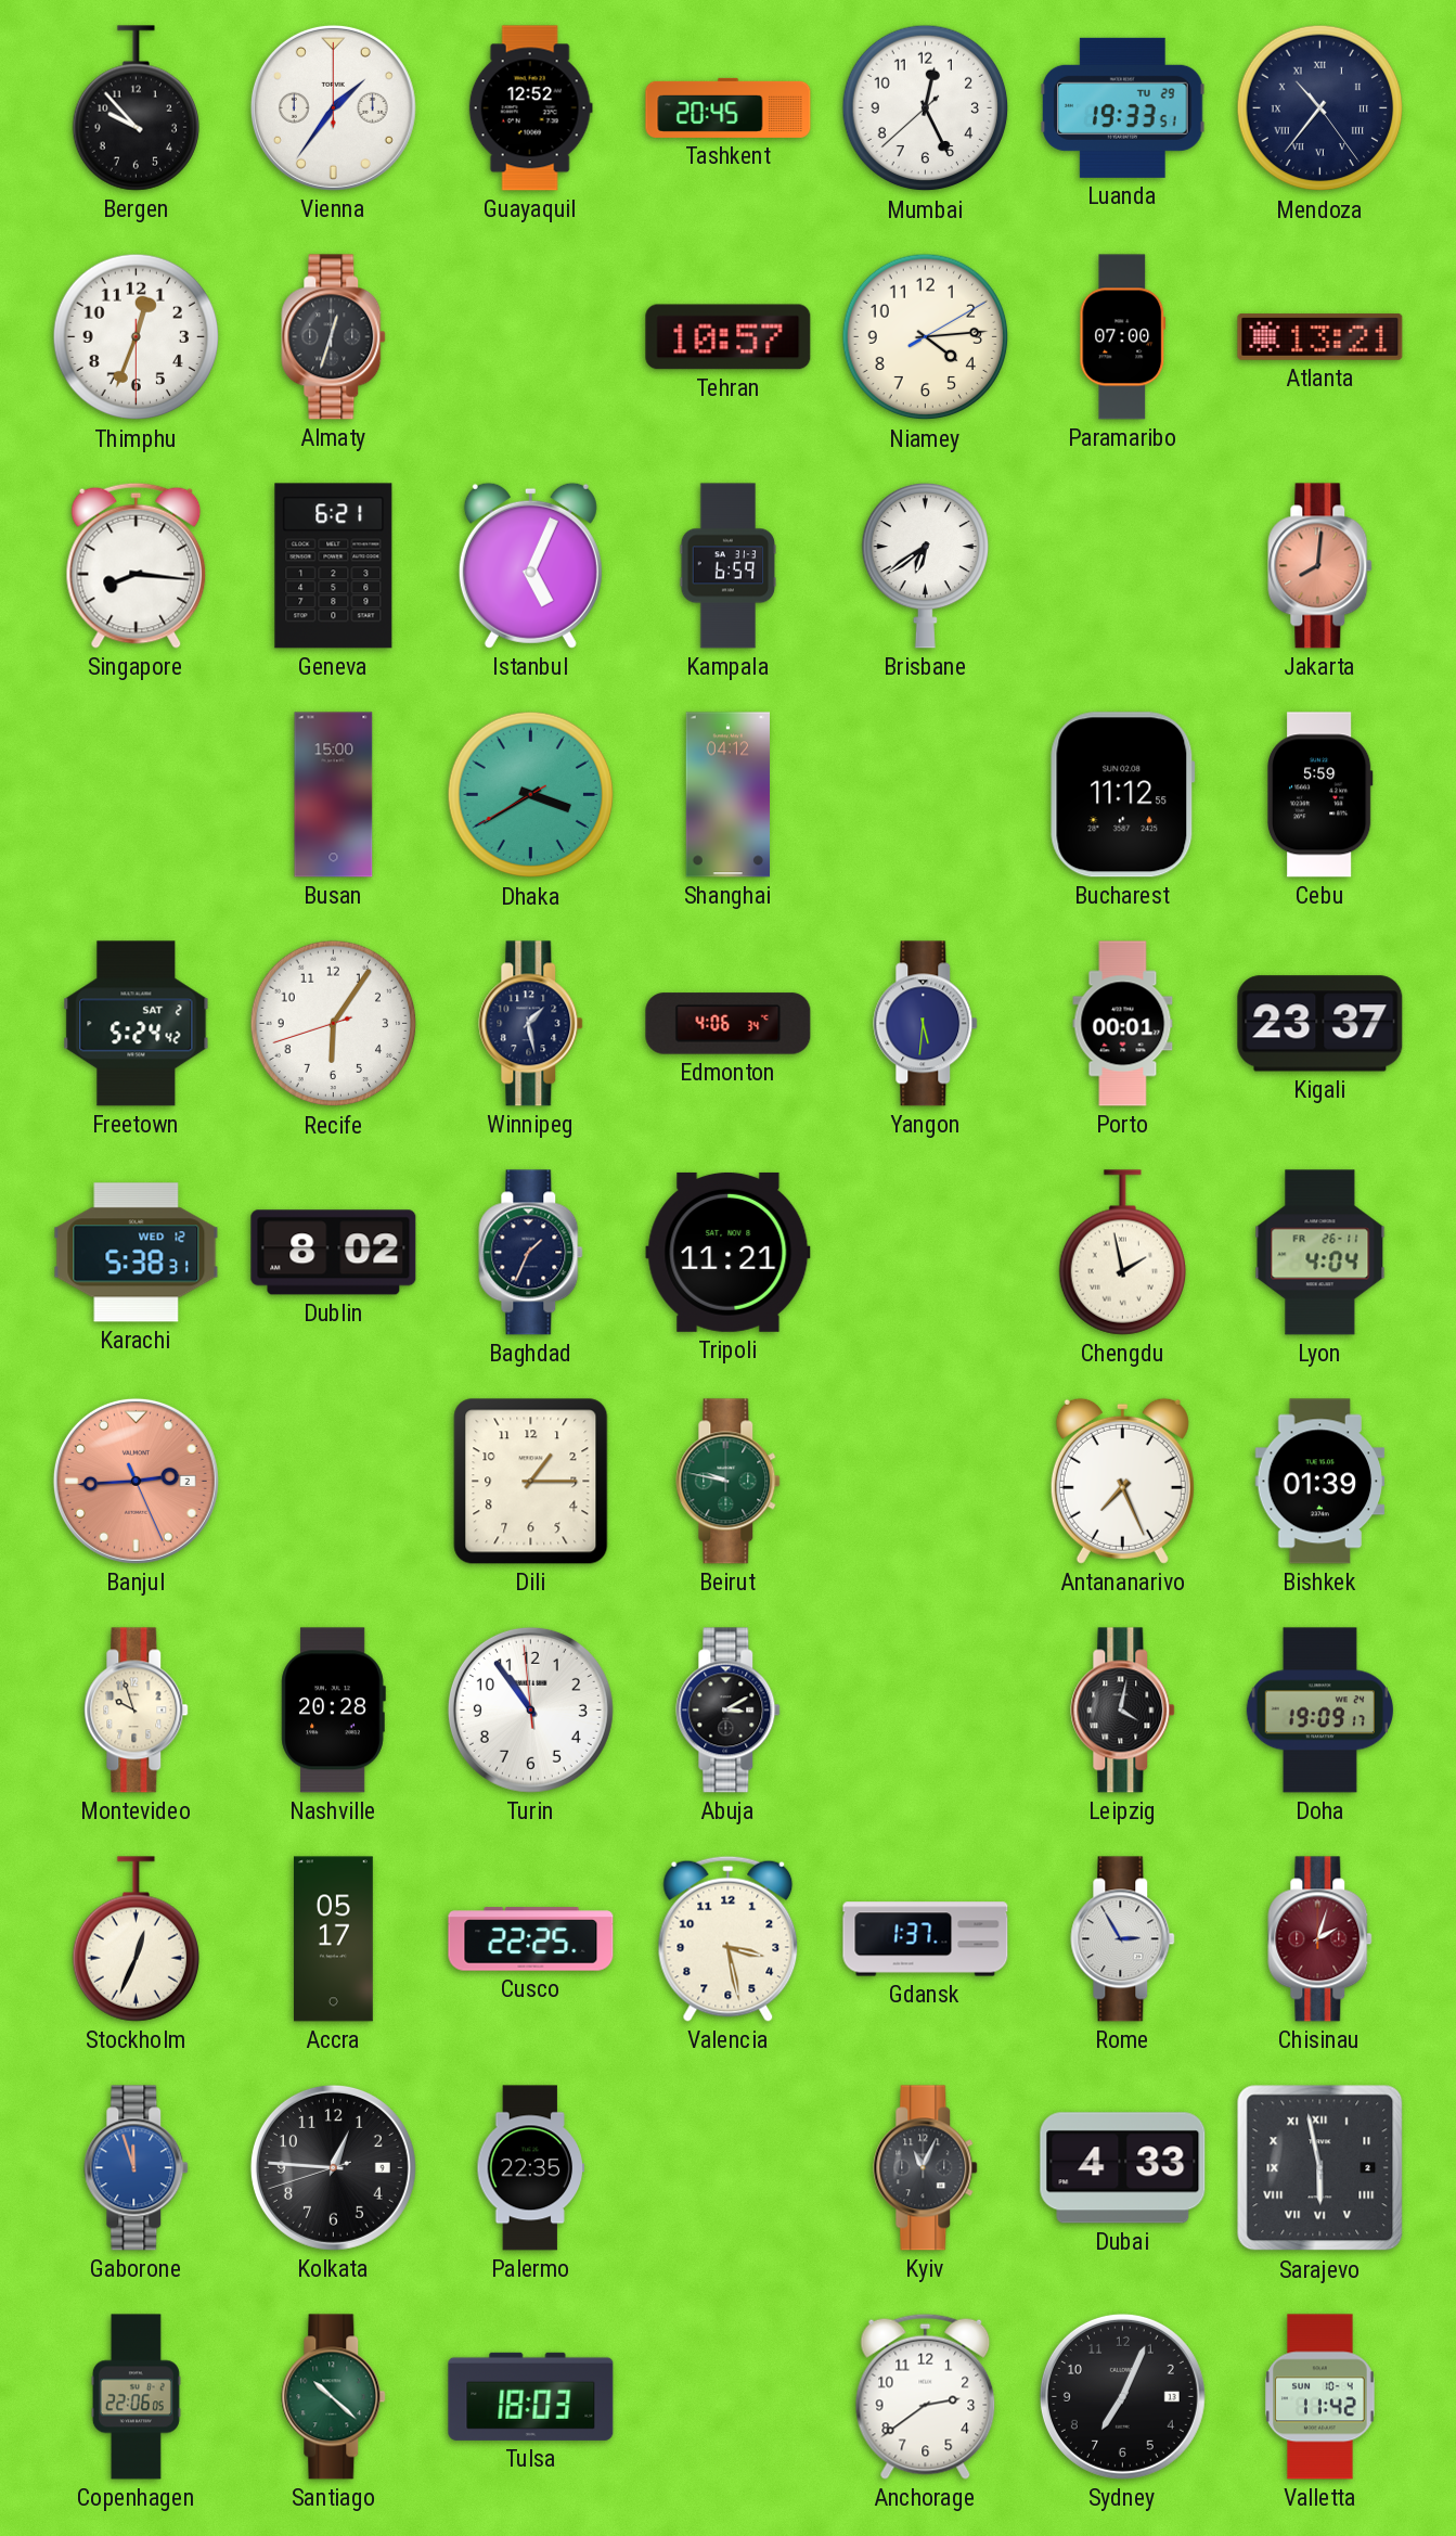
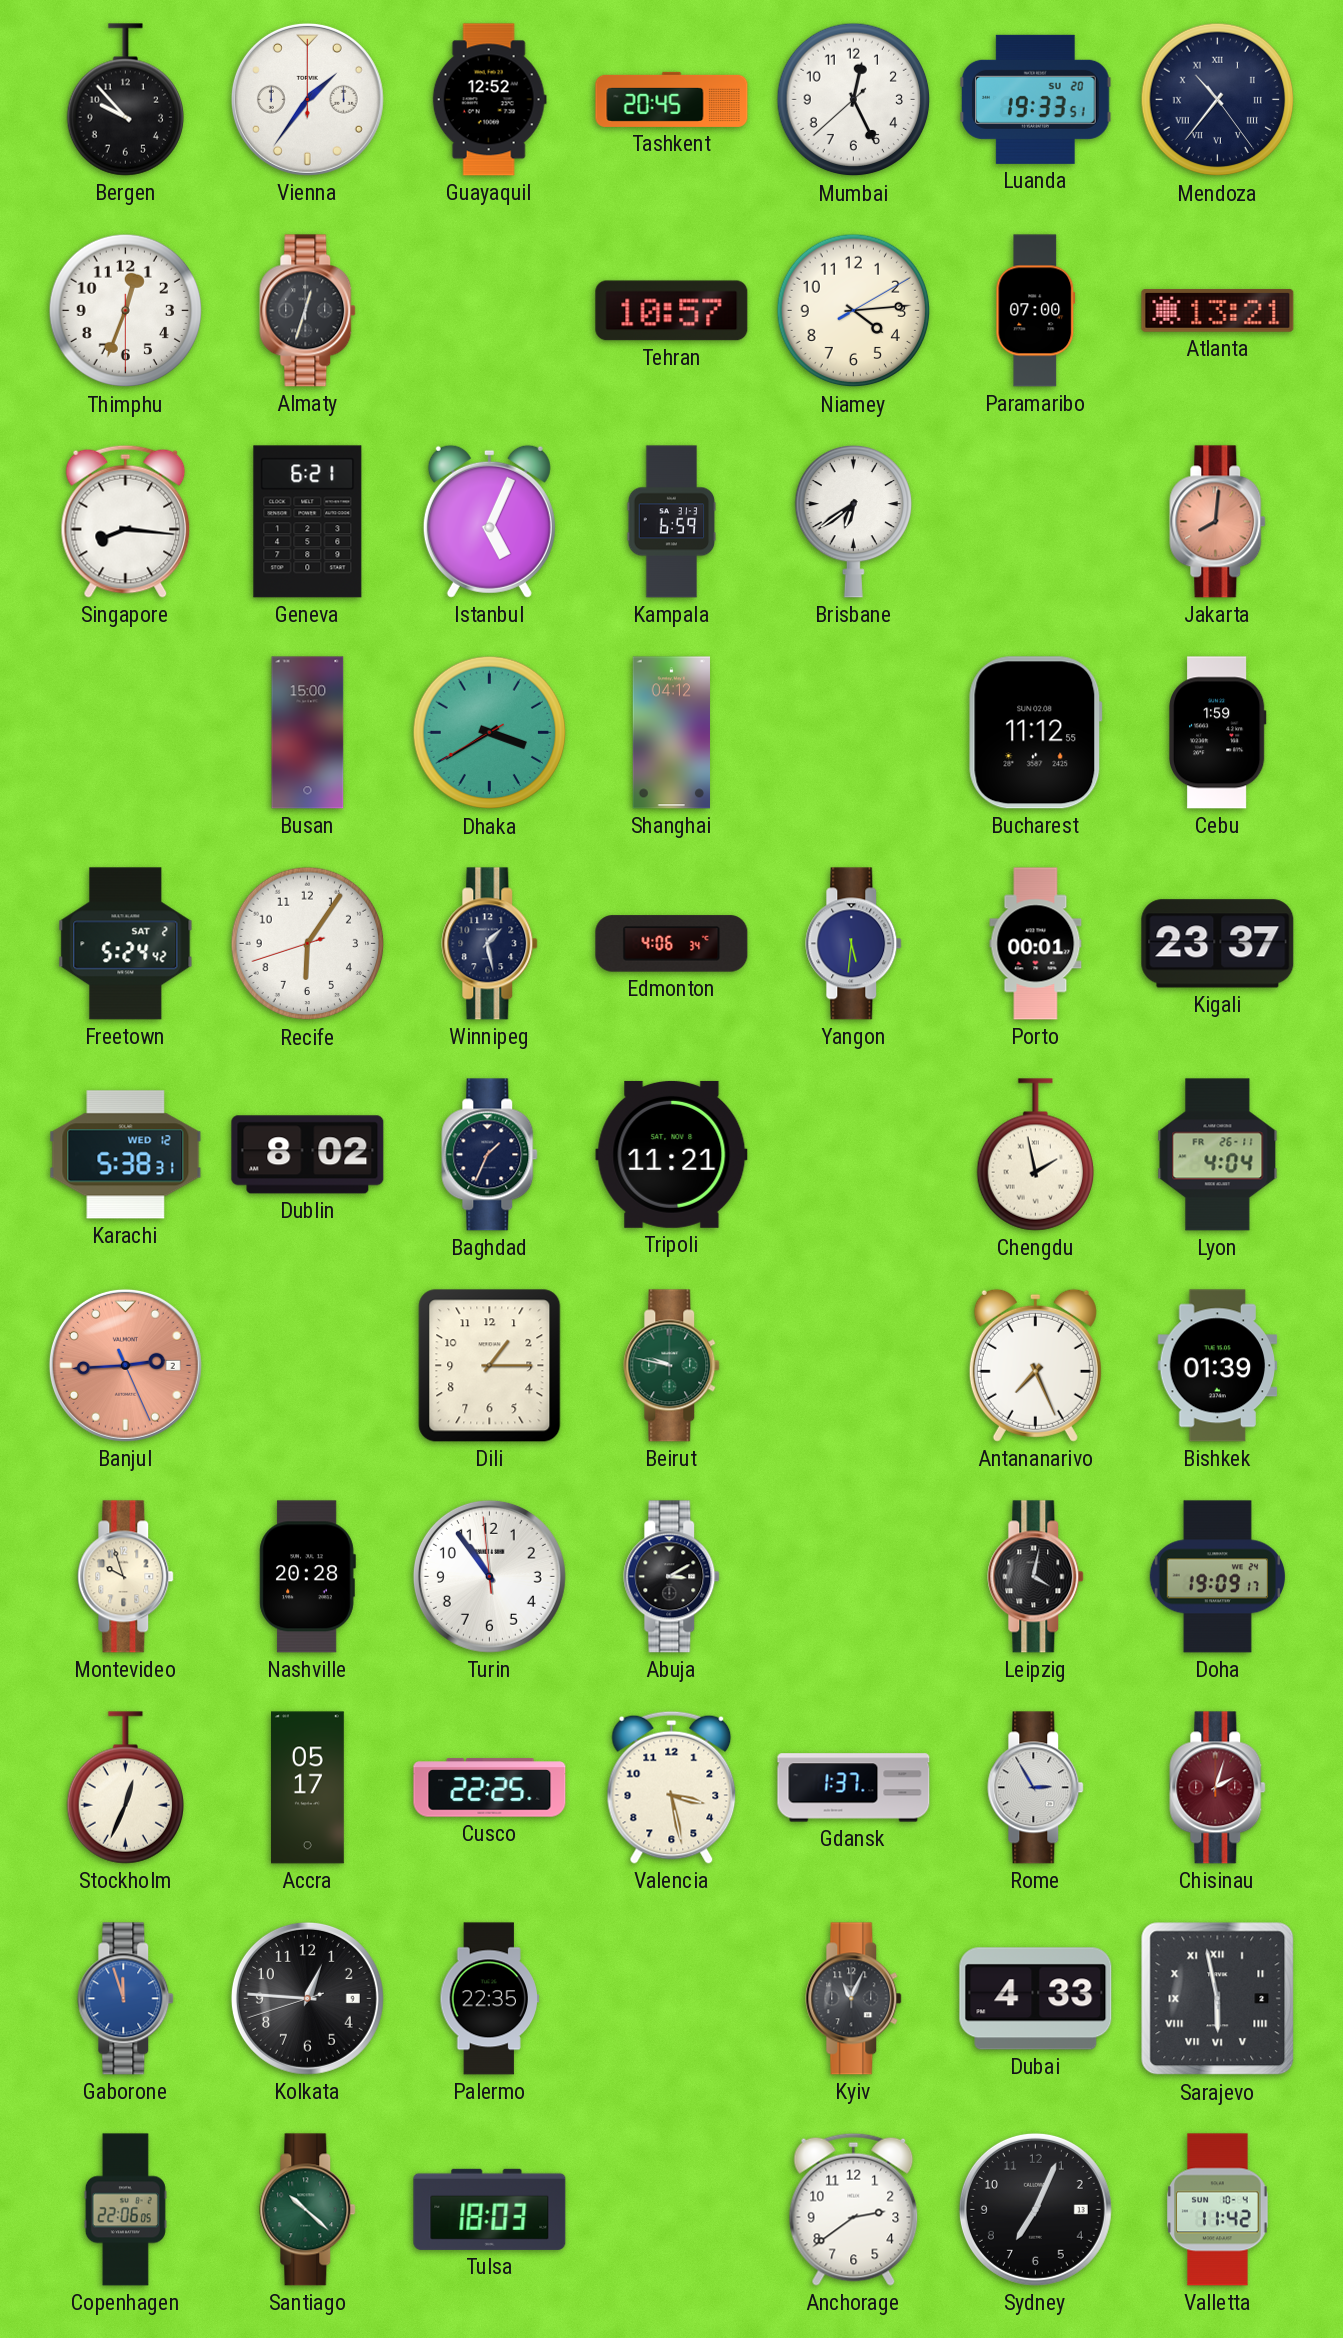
Luanda date: TU 29 -> SU 20
Cebu: 5:59 -> 1:59
